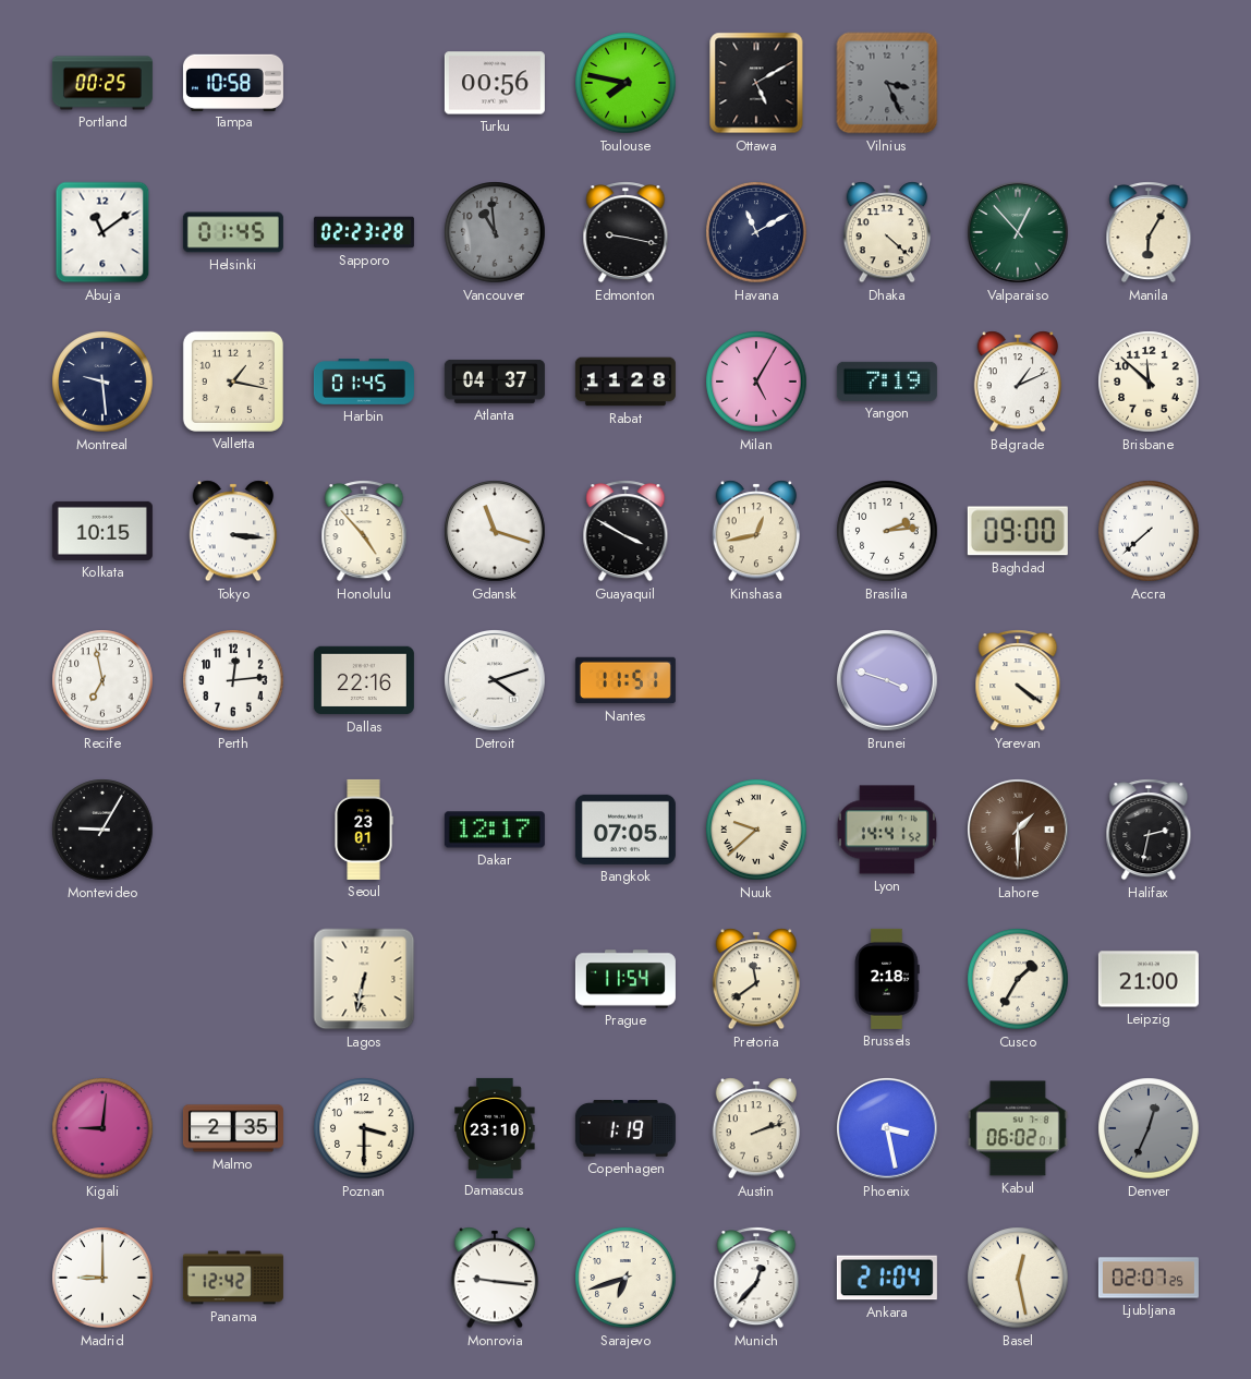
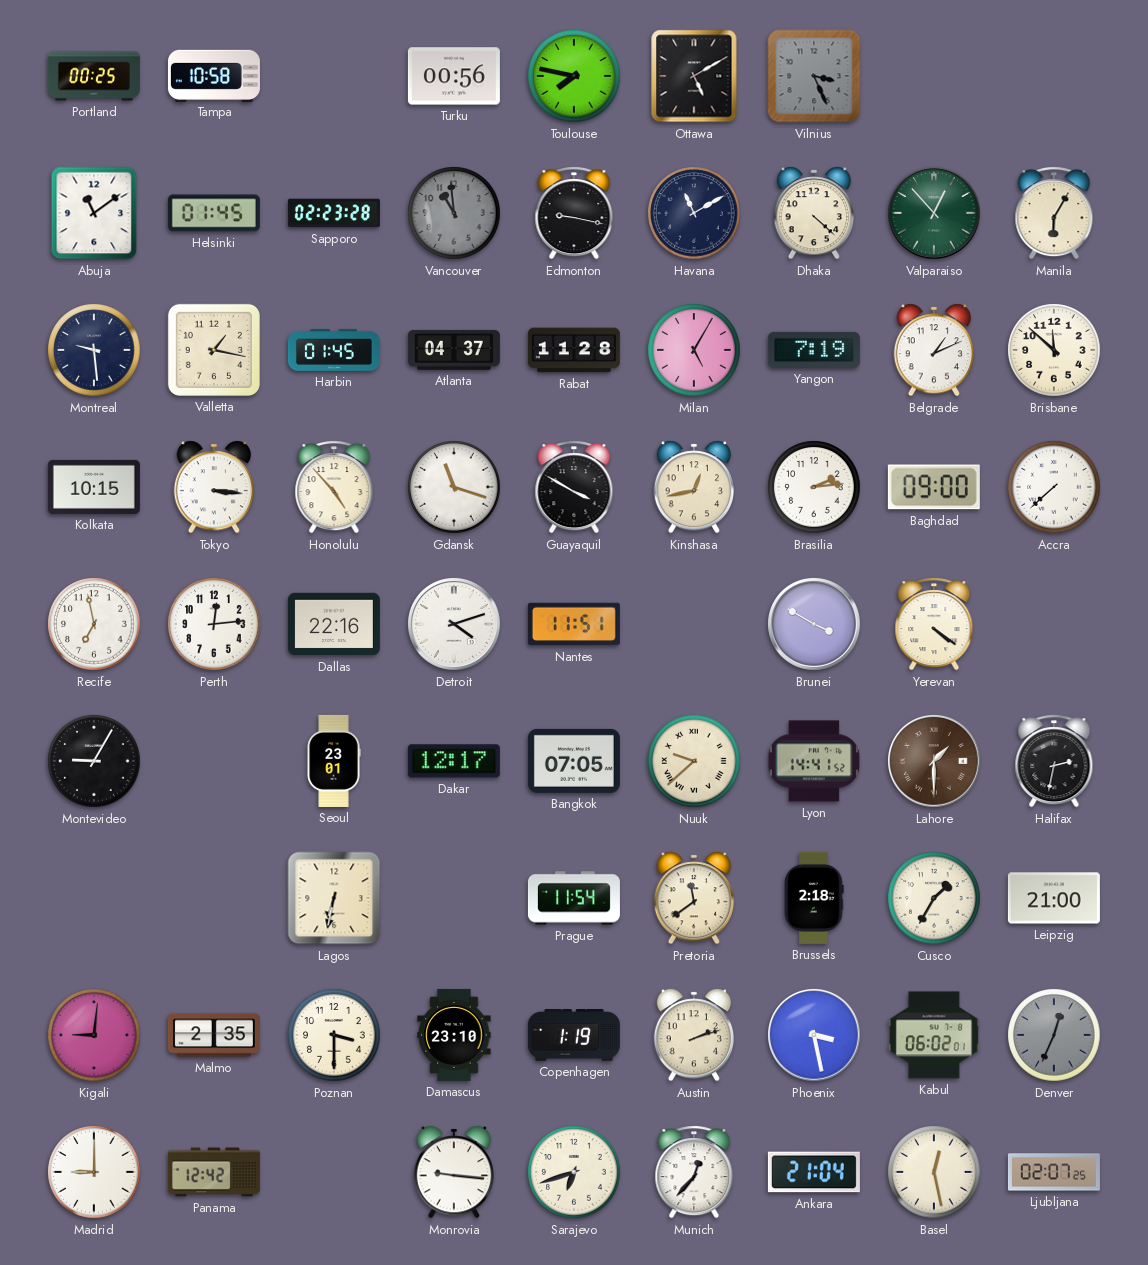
Brunei: 3:48 -> 3:50
